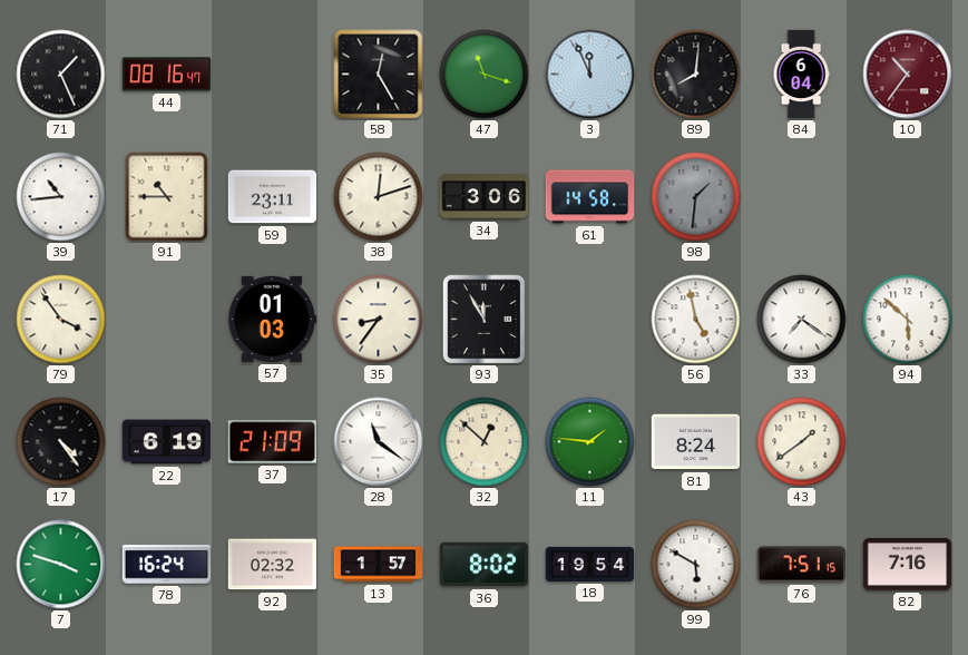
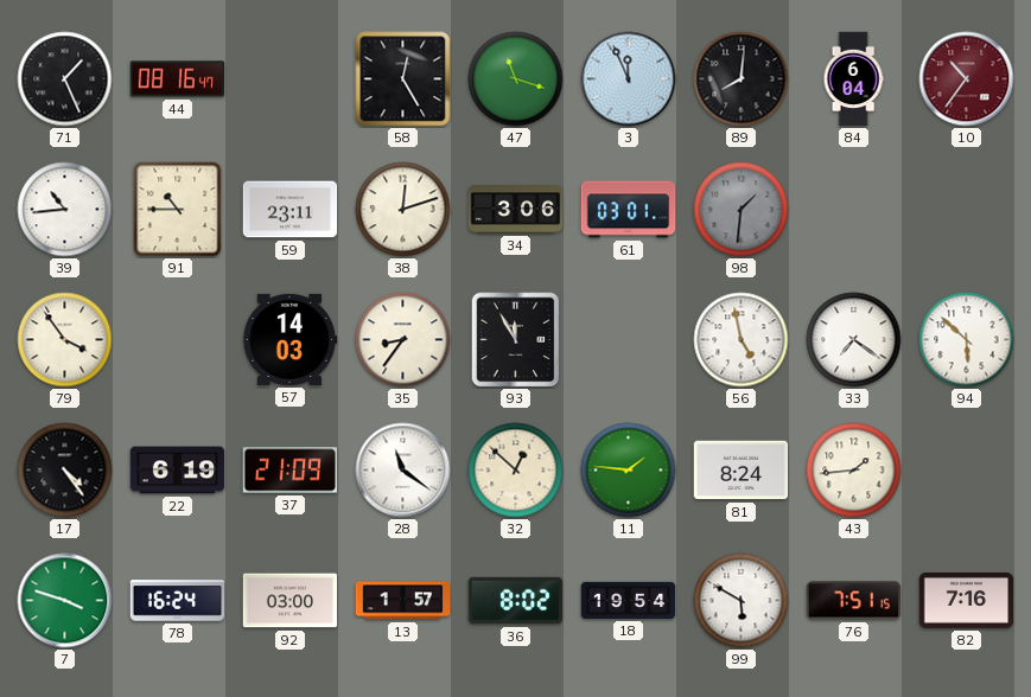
61: 14:58 -> 03:01
57: 01:03 -> 14:03
43: 1:39 -> 1:44
92: 02:32 -> 03:00
